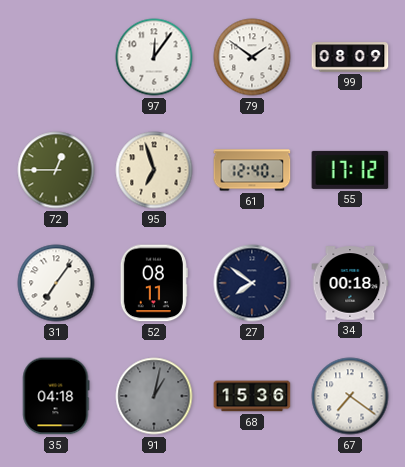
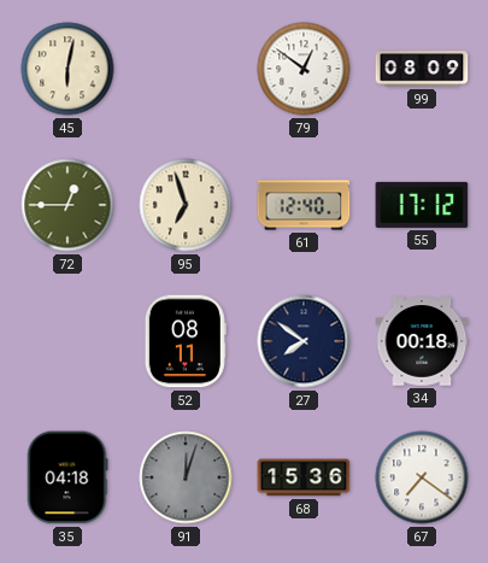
45: none -> 6:02
97: 12:06 -> none
79: 1:51 -> 12:51
31: 7:06 -> none
91: 1:02 -> 12:03
